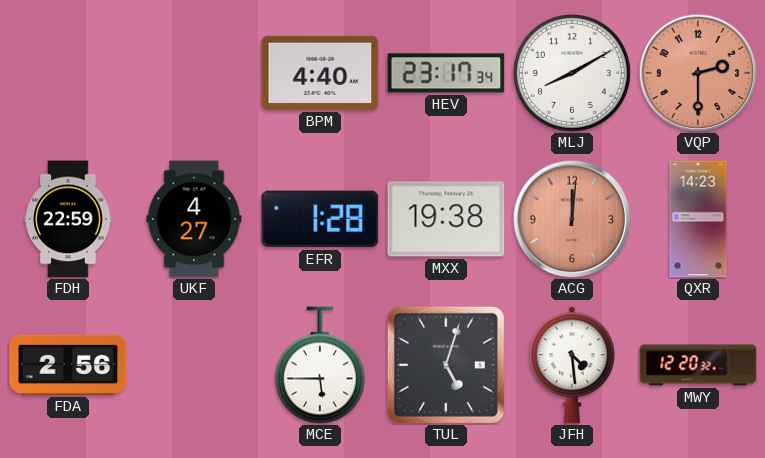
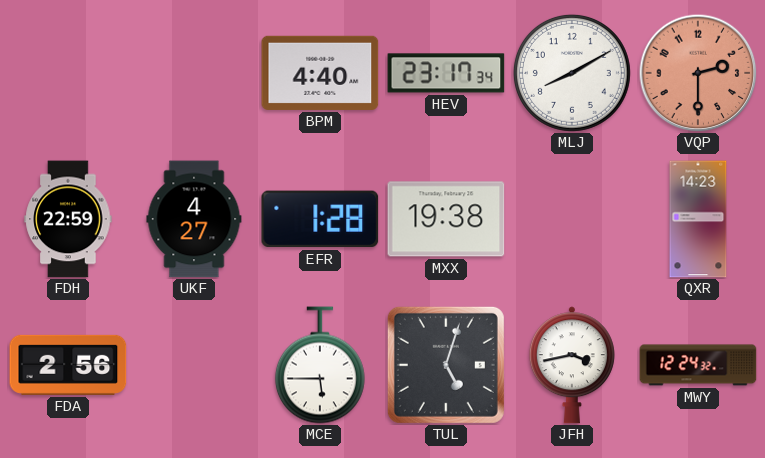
ACG: 12:01 -> none
JFH: 4:29 -> 3:43
MWY: 12:20 -> 12:24
